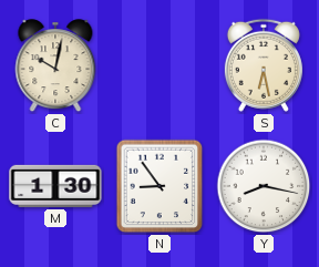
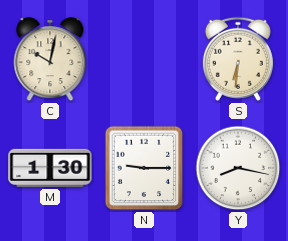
S: 6:28 -> 6:31
N: 8:54 -> 9:15
